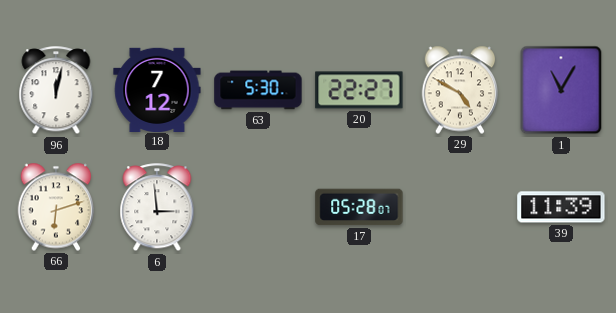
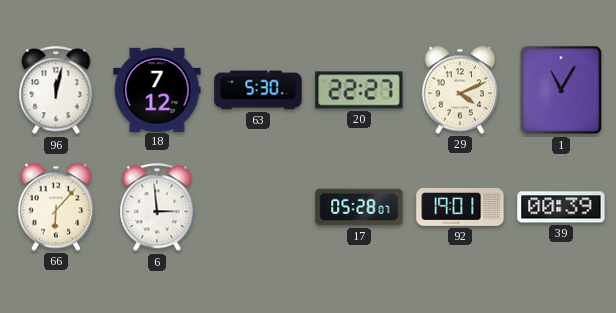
29: 4:50 -> 4:11
66: 6:12 -> 6:07
92: none -> 19:01
39: 11:39 -> 00:39
